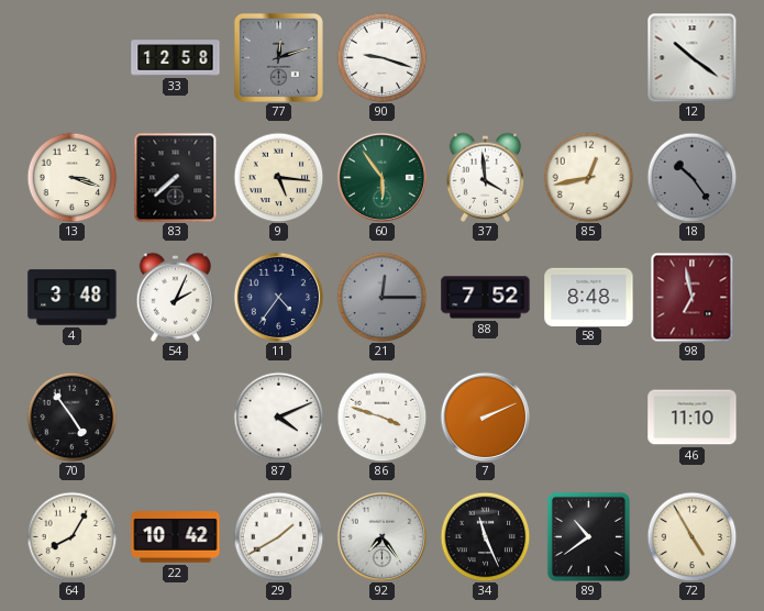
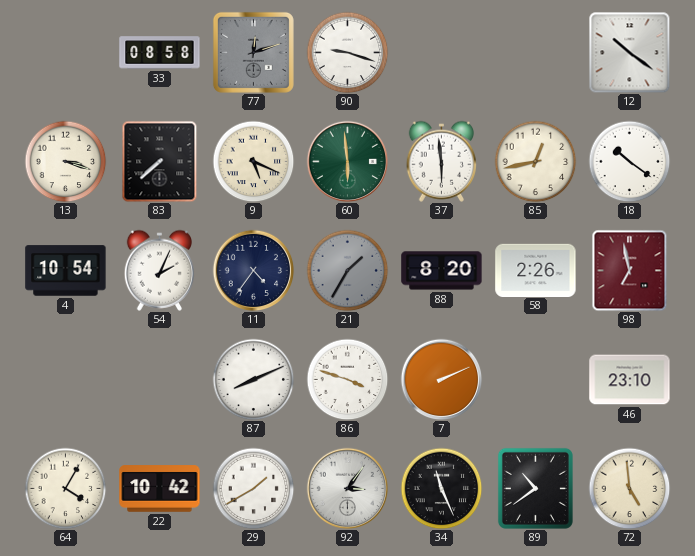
33: 12:58 -> 08:58
9: 5:16 -> 5:19
60: 5:54 -> 5:59
37: 3:59 -> 5:59
18: 10:24 -> 10:21
18 dial: grey -> white
4: 3:48 -> 10:54
21: 12:15 -> 1:35
88: 7:52 -> 8:20
58: 8:48 -> 2:26
70: 4:54 -> none
87: 4:11 -> 8:11
46: 11:10 -> 23:10
64: 8:05 -> 4:05
92: 7:24 -> 3:06
72: 4:55 -> 4:59
